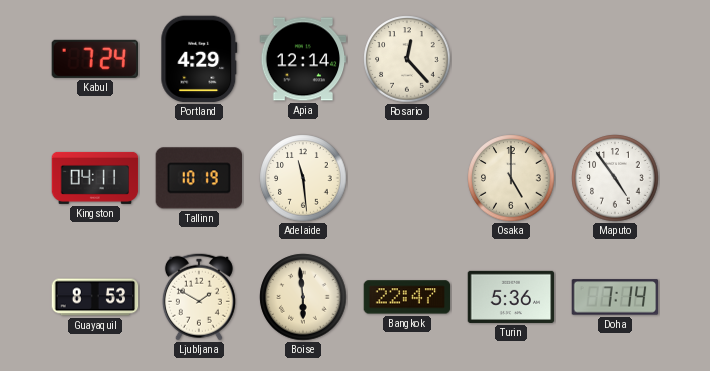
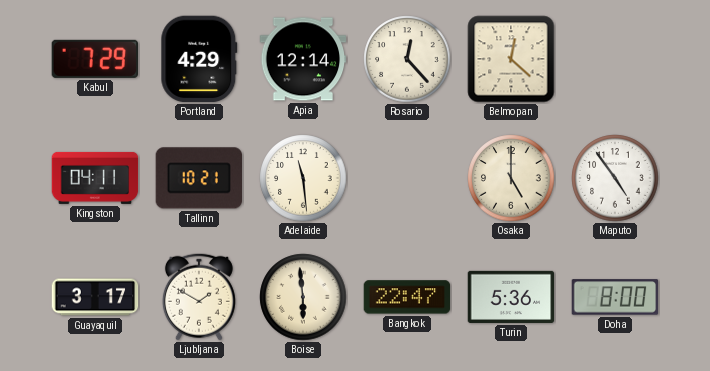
Kabul: 7:24 -> 7:29
Belmopan: none -> 12:22
Tallinn: 10:19 -> 10:21
Guayaquil: 8:53 -> 3:17
Doha: 7:14 -> 8:00
